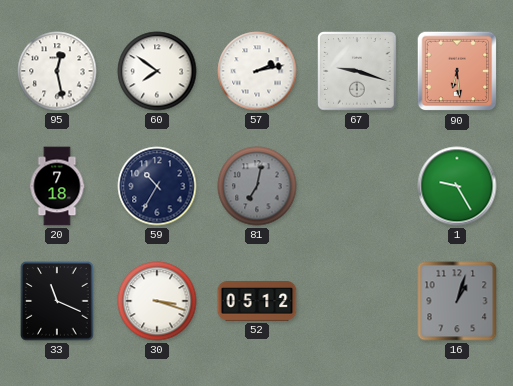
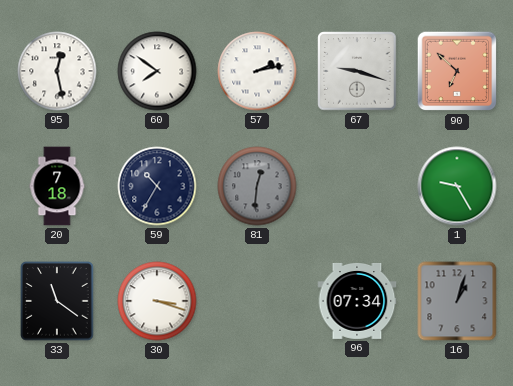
90: 6:29 -> 6:52
81: 7:02 -> 12:31
33: 11:19 -> 11:21
52: 05:12 -> none
96: none -> 07:34
